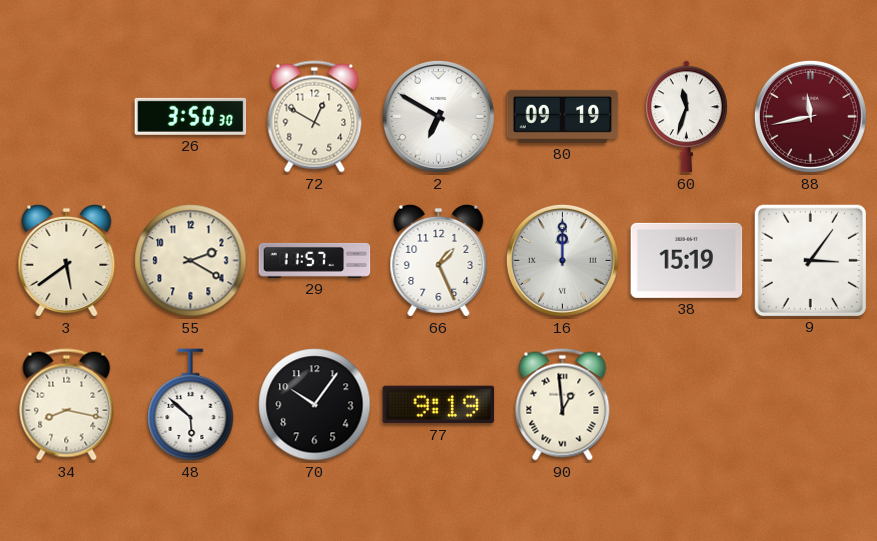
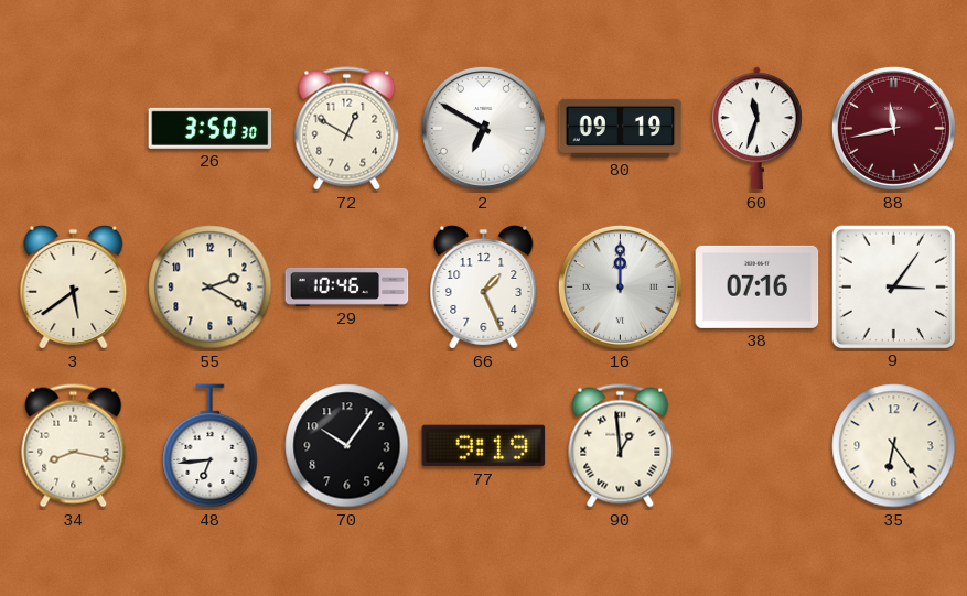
29: 11:57 -> 10:46
38: 15:19 -> 07:16
48: 5:52 -> 6:44
35: none -> 6:24
